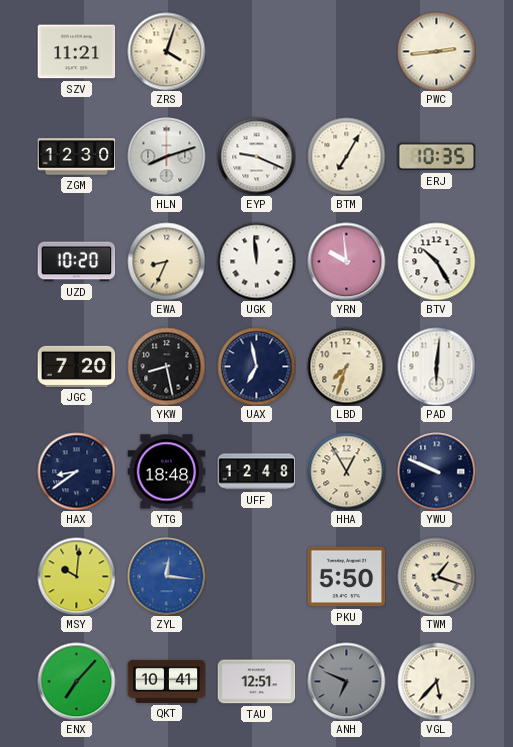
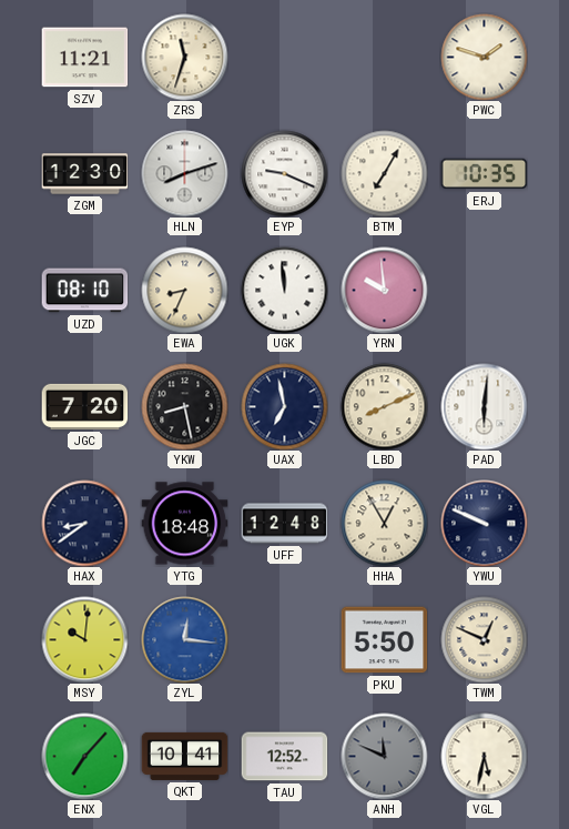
ZRS: 4:03 -> 11:33
PWC: 2:44 -> 1:48
UZD: 10:20 -> 08:10
BTV: 10:25 -> none
LBD: 7:33 -> 8:11
TWM: 1:18 -> 12:49
TAU: 12:51 -> 12:52
ANH: 6:49 -> 11:49
VGL: 5:37 -> 5:32
